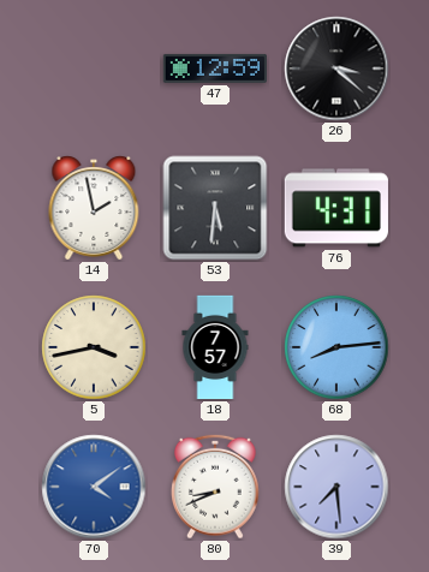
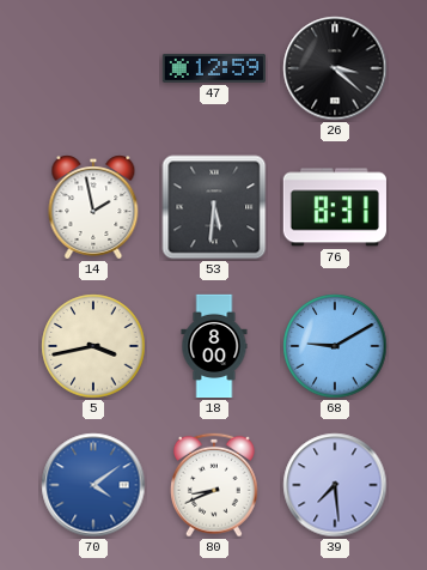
76: 4:31 -> 8:31
18: 7:57 -> 8:00
68: 8:14 -> 9:10
